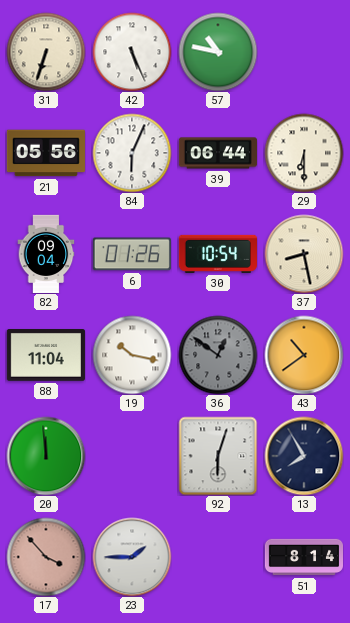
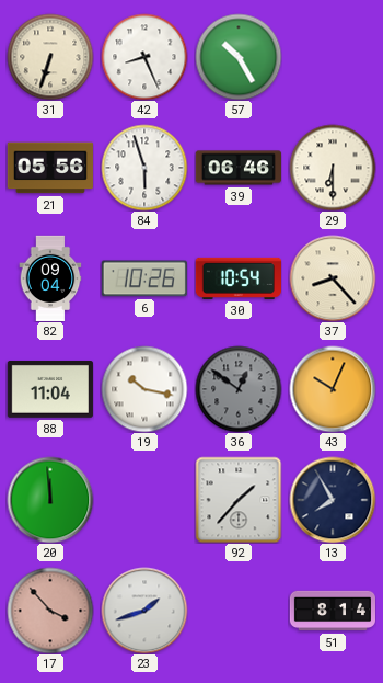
42: 5:26 -> 8:26
57: 10:47 -> 10:25
84: 6:04 -> 5:57
39: 06:44 -> 06:46
6: 01:26 -> 10:26
37: 8:28 -> 8:23
43: 10:39 -> 10:04
92: 6:03 -> 1:37
23: 1:45 -> 1:42
